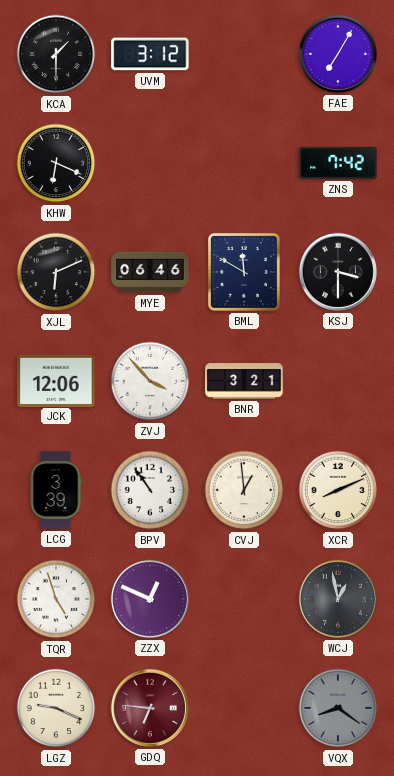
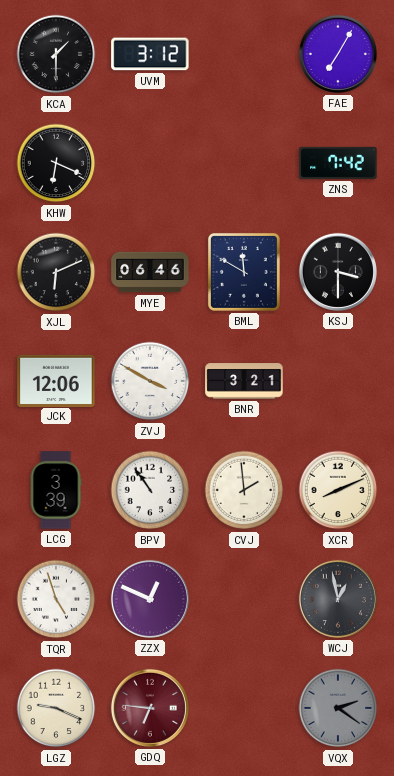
ZVJ: 3:53 -> 3:50
CVJ: 12:59 -> 1:59
VQX: 8:21 -> 2:21
